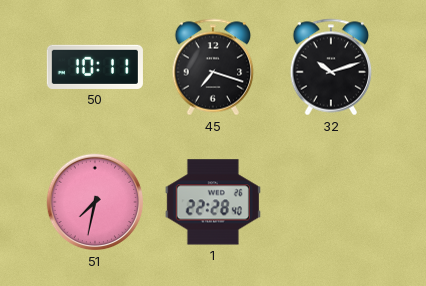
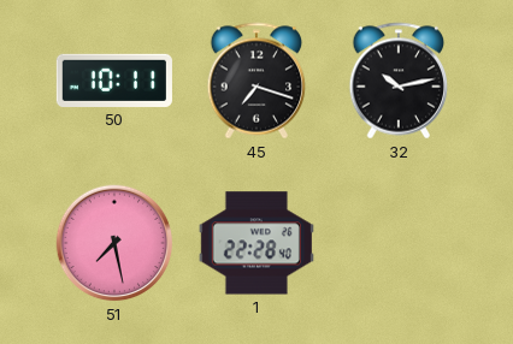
32: 10:12 -> 10:13
51: 7:32 -> 7:28
